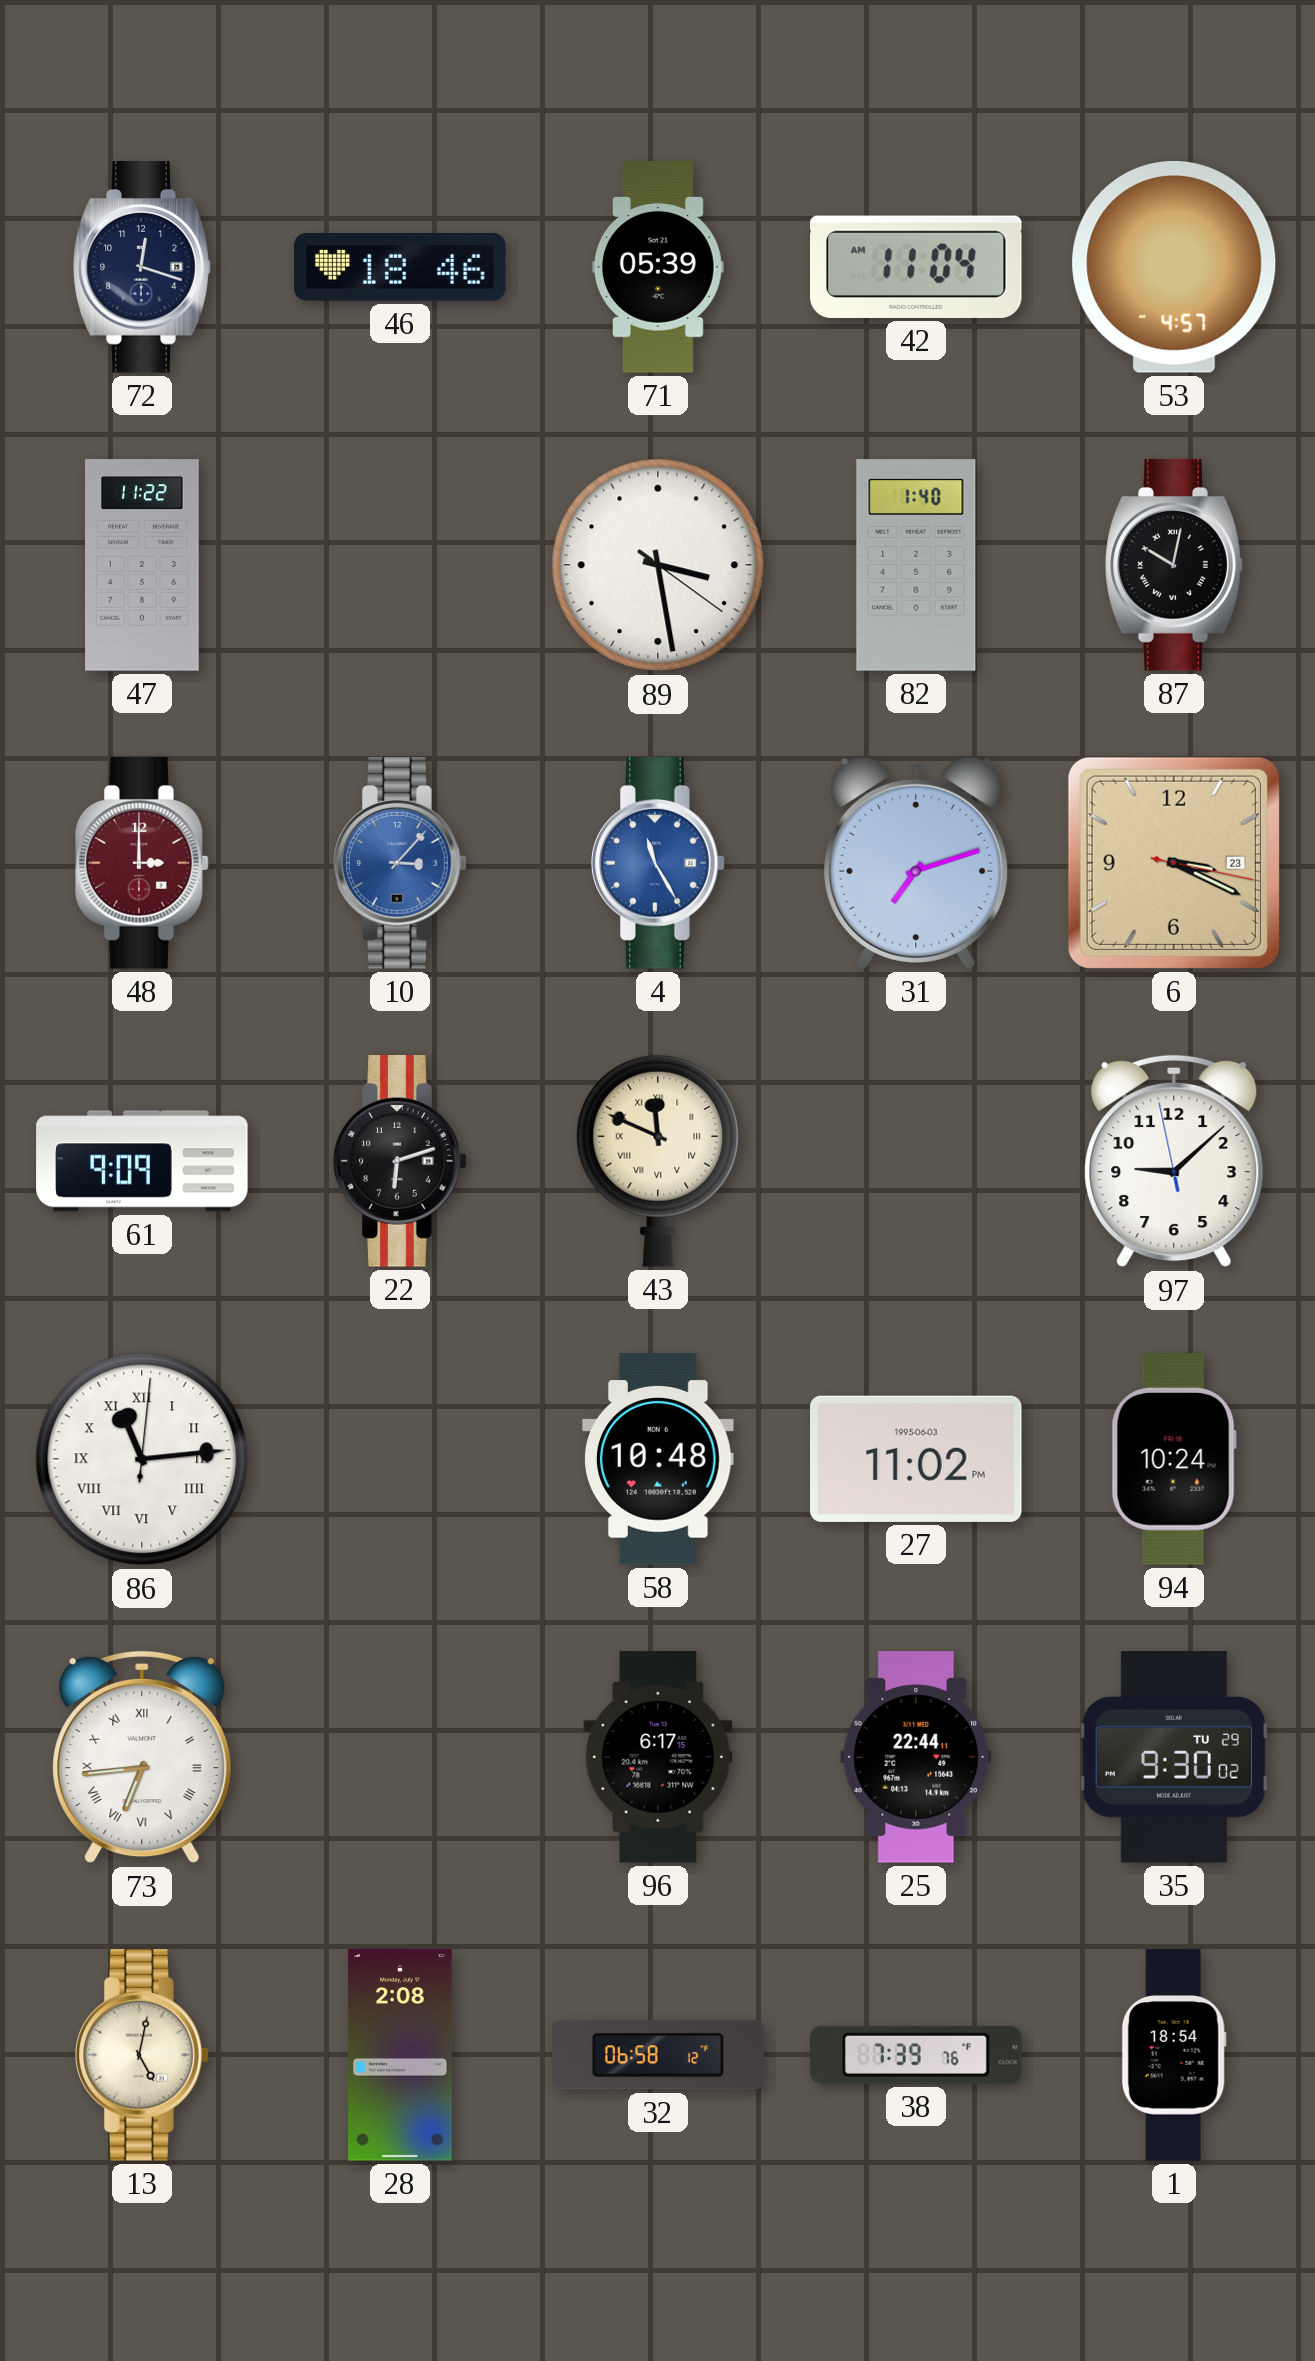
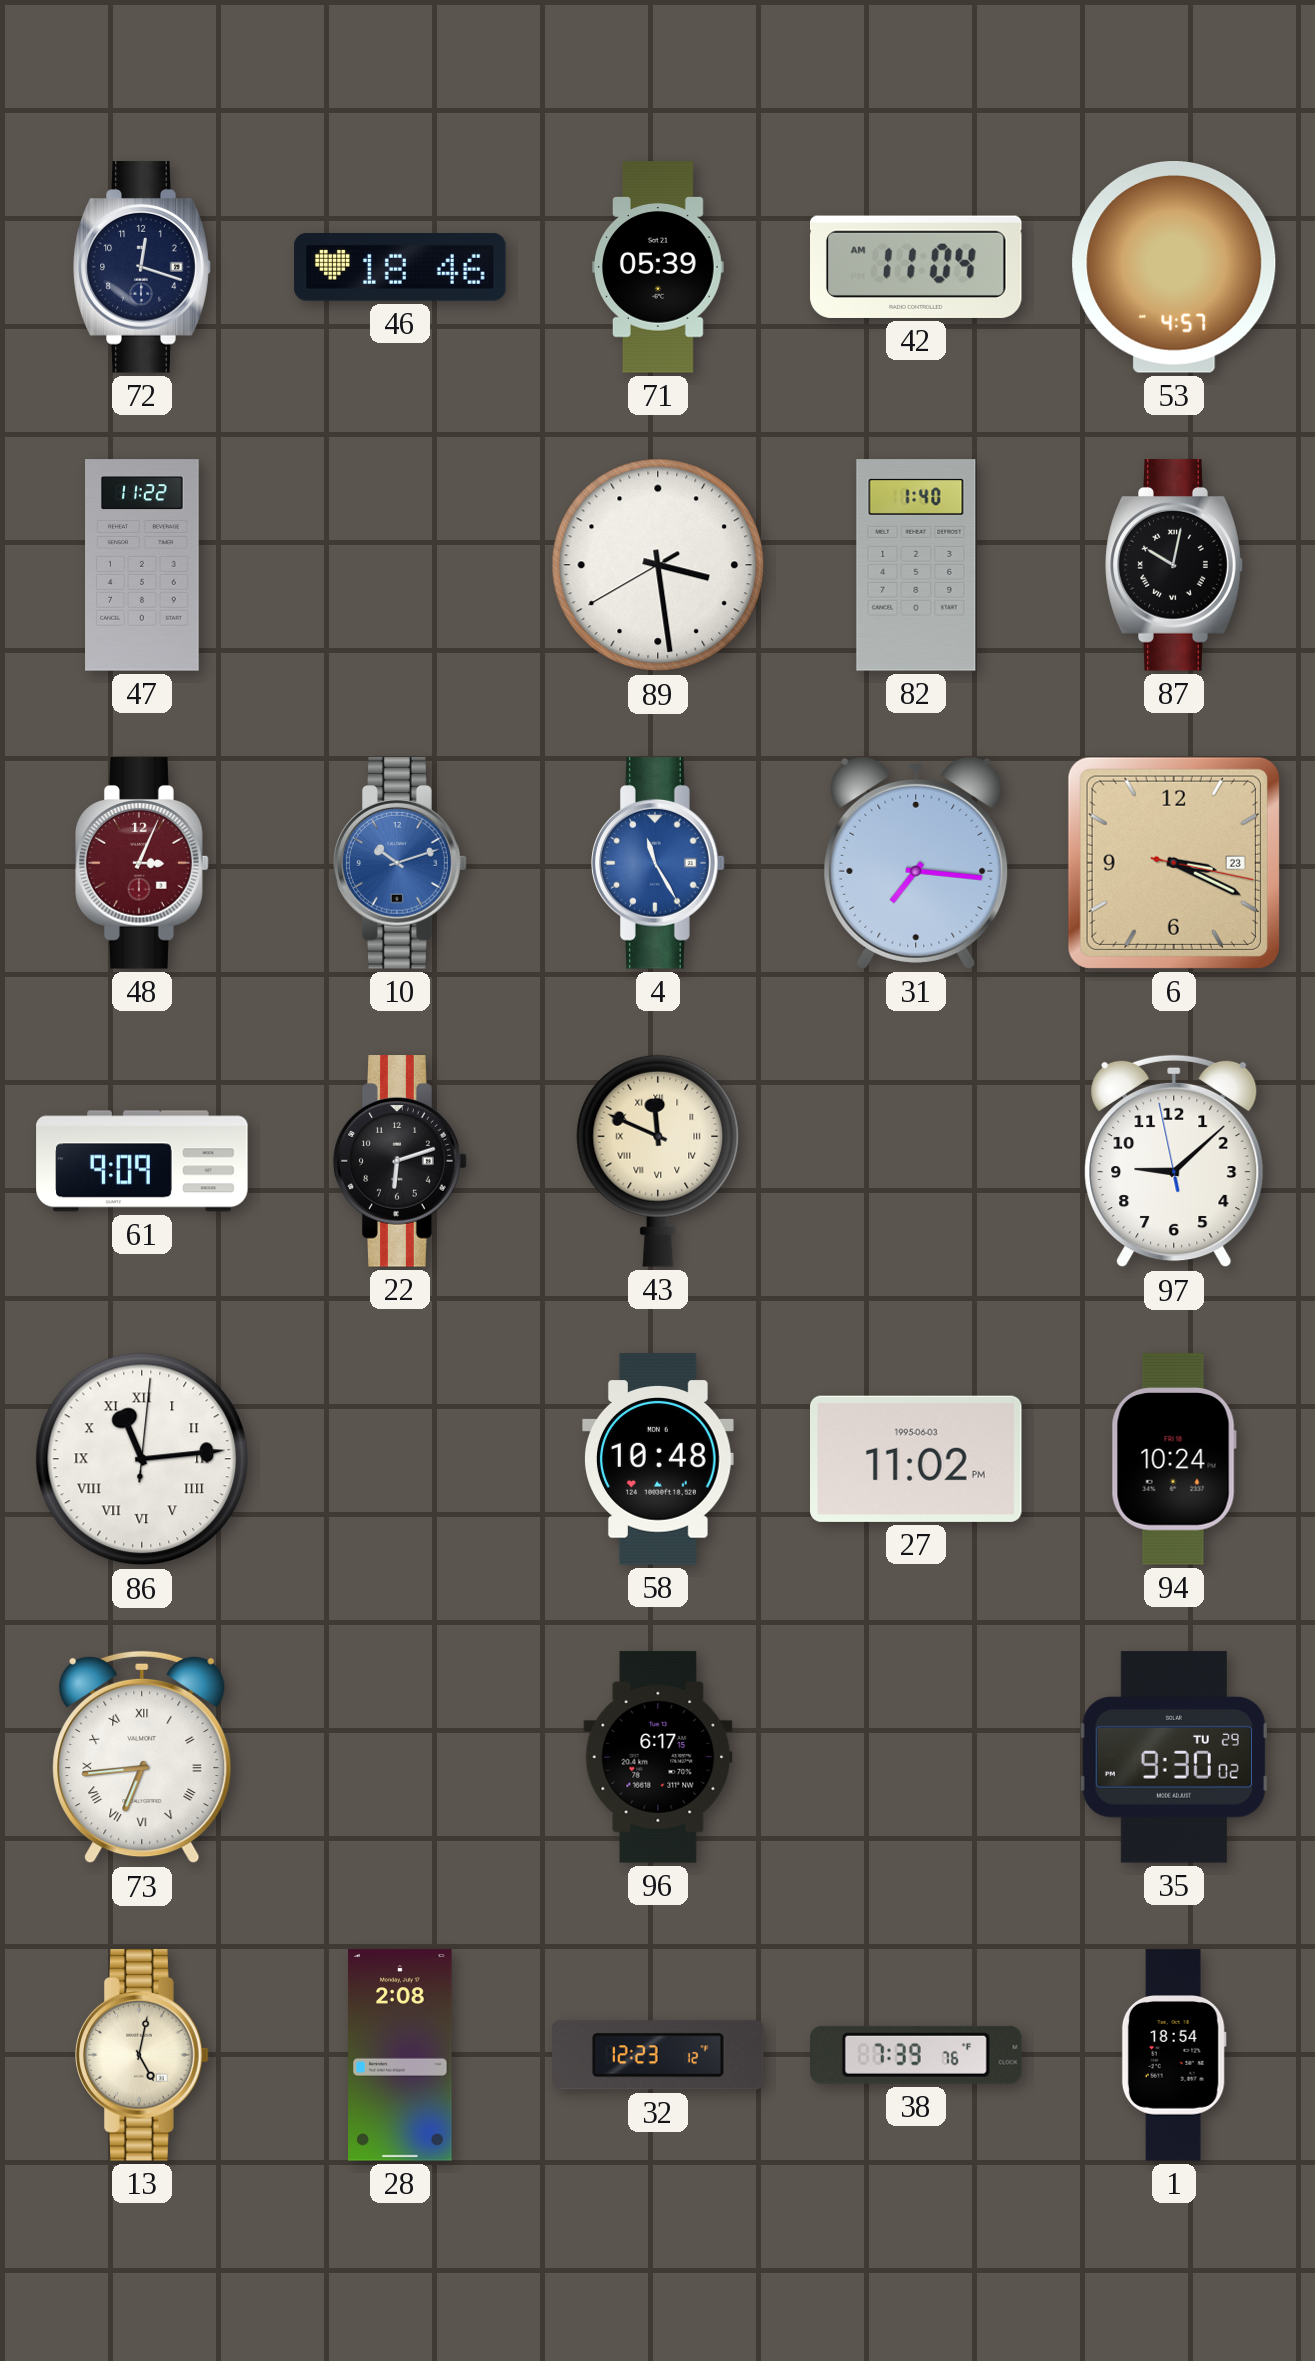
89: 3:28:21 -> 3:28:40
48: 3:00 -> 3:04
10: 3:07 -> 10:12
31: 7:12 -> 7:16
25: 22:44 -> none
32: 06:58 -> 12:23
